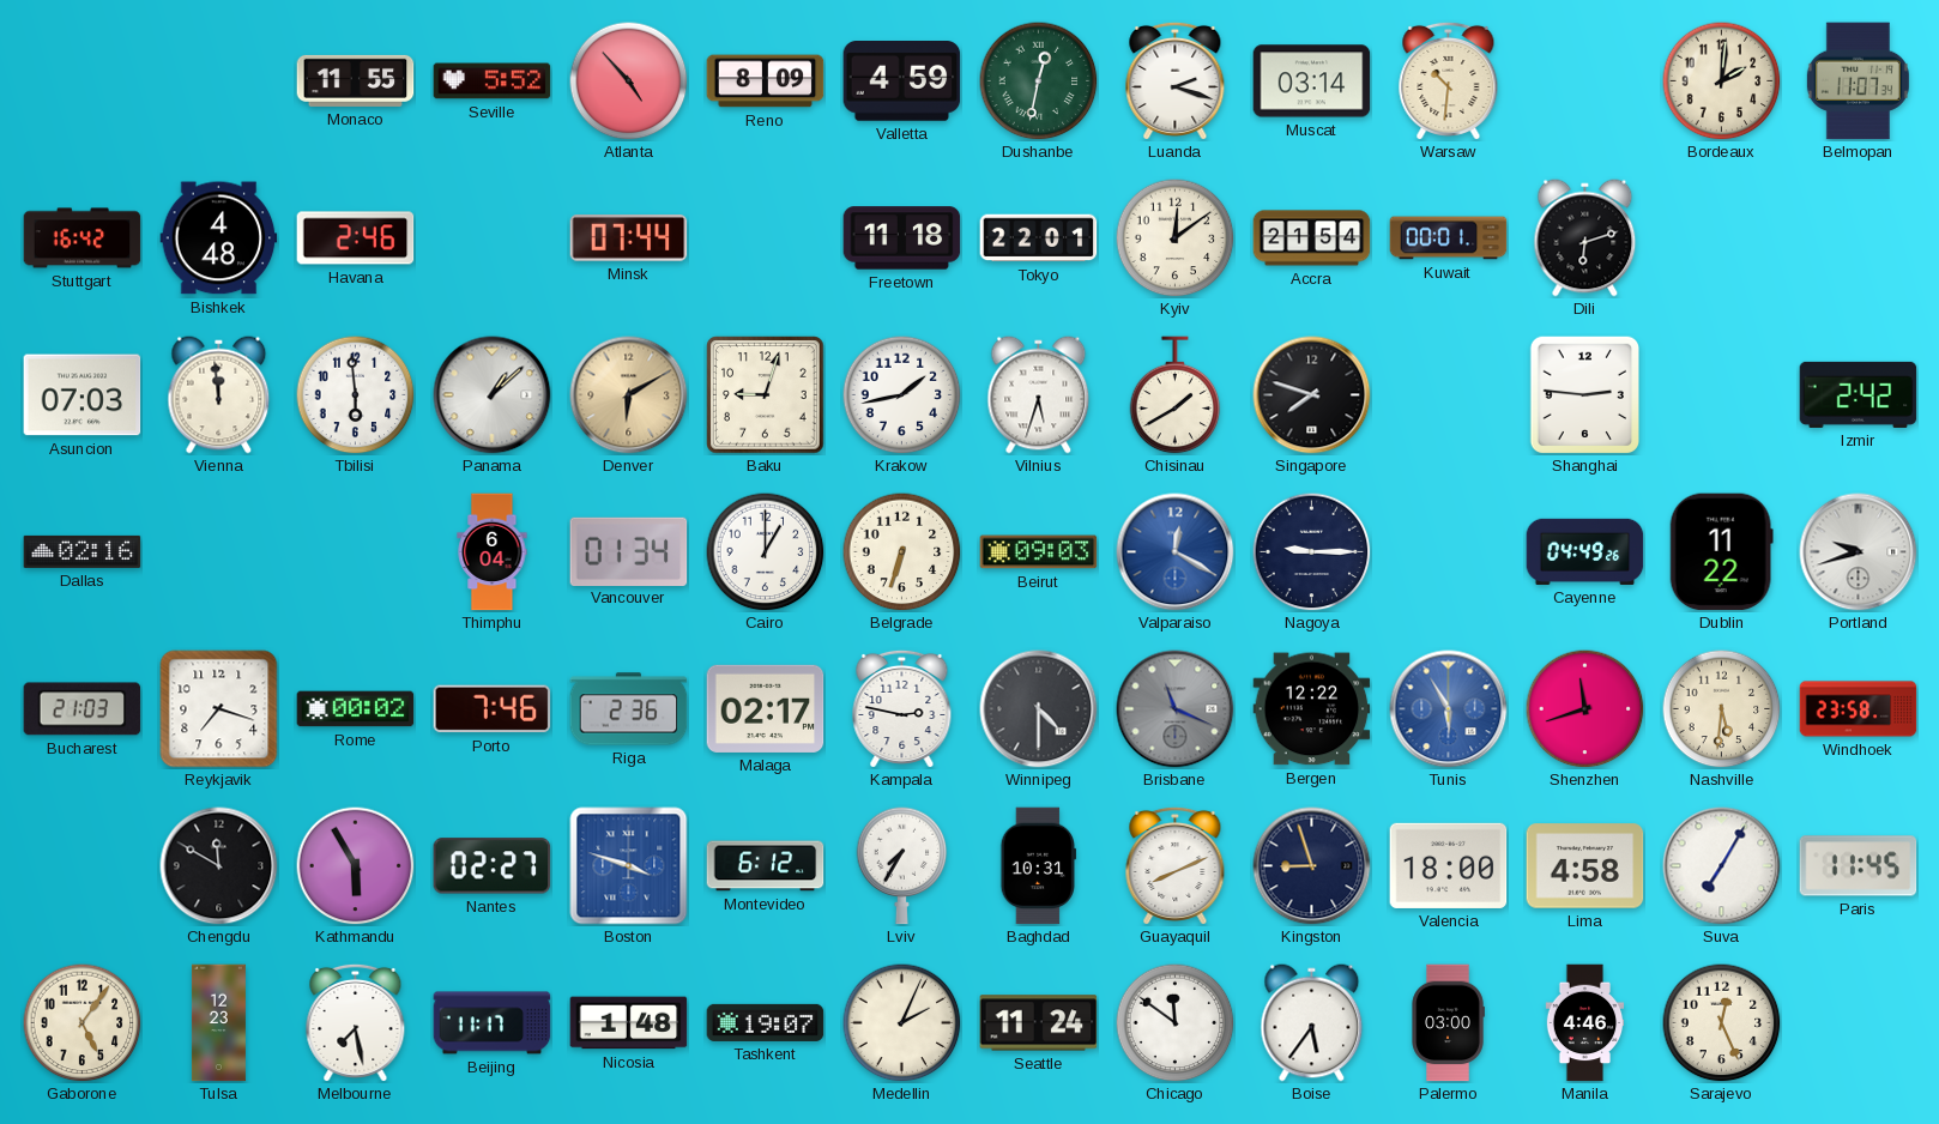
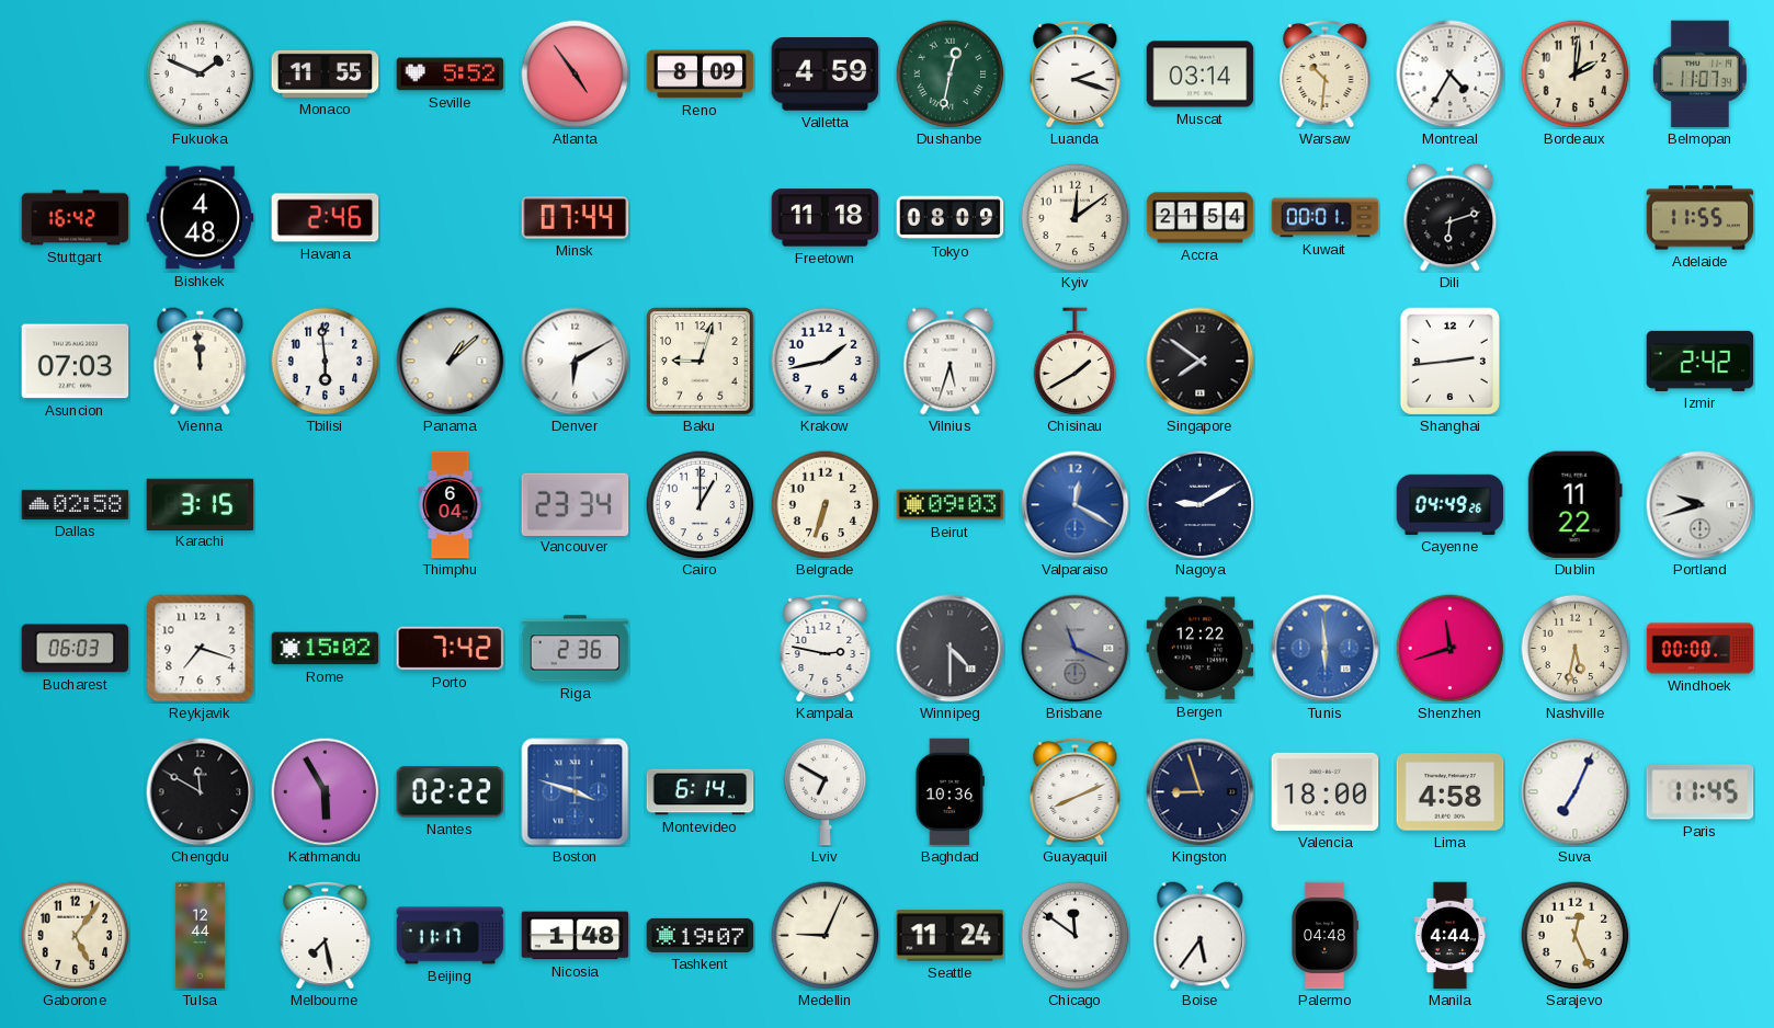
Fukuoka: none -> 1:49
Atlanta: 4:53 -> 4:54
Montreal: none -> 4:35
Tokyo: 22:01 -> 08:09
Adelaide: none -> 11:55
Denver dial: champagne -> white
Singapore: 7:48 -> 7:51
Shanghai: 2:46 -> 2:44
Dallas: 02:16 -> 02:58
Karachi: none -> 3:15
Vancouver: 01:34 -> 23:34
Nagoya: 9:15 -> 9:10
Bucharest: 21:03 -> 06:03
Rome: 00:02 -> 15:02
Porto: 7:46 -> 7:42
Malaga: 02:17 -> none
Tunis: 5:55 -> 5:59
Nashville: 5:31 -> 5:32
Windhoek: 23:58 -> 00:00
Nantes: 02:27 -> 02:22
Montevideo: 6:12 -> 6:14
Lviv: 7:35 -> 6:50
Baghdad: 10:31 -> 10:36
Suva: 7:05 -> 7:04
Tulsa: 12:23 -> 12:44
Medellin: 2:04 -> 9:04
Palermo: 03:00 -> 04:48
Manila: 4:46 -> 4:44
